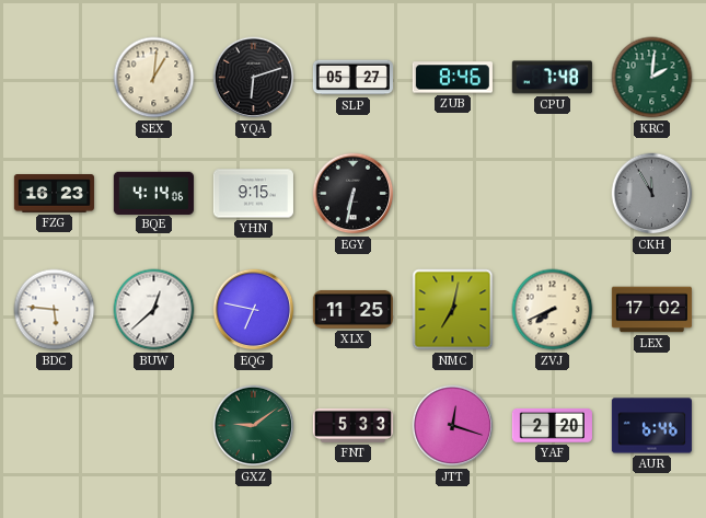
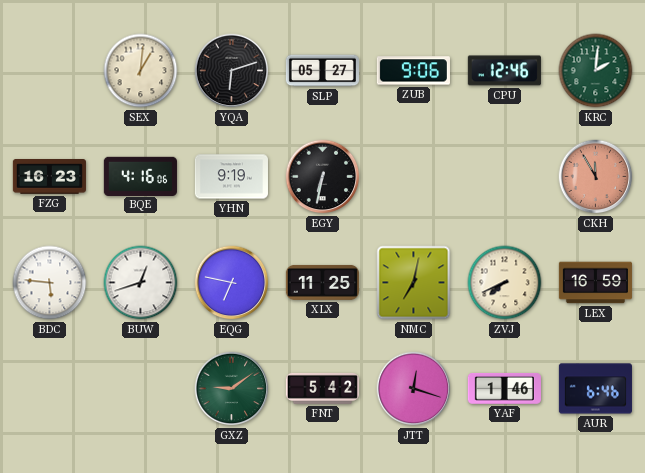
ZUB: 8:46 -> 9:06
CPU: 7:48 -> 12:46
BQE: 4:14 -> 4:16
YHN: 9:15 -> 9:19
CKH dial: grey -> salmon
BUW: 12:38 -> 12:42
LEX: 17:02 -> 16:59
FNT: 5:33 -> 5:42
YAF: 2:20 -> 1:46
